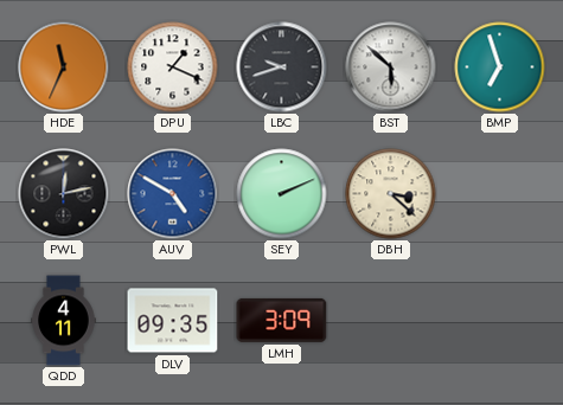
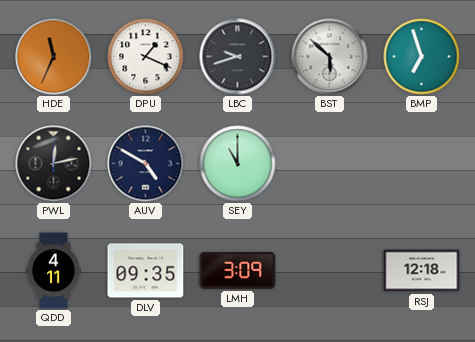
AUV dial: blue -> navy
SEY: 2:11 -> 11:00
DBH: 3:22 -> none
RSJ: none -> 12:18
